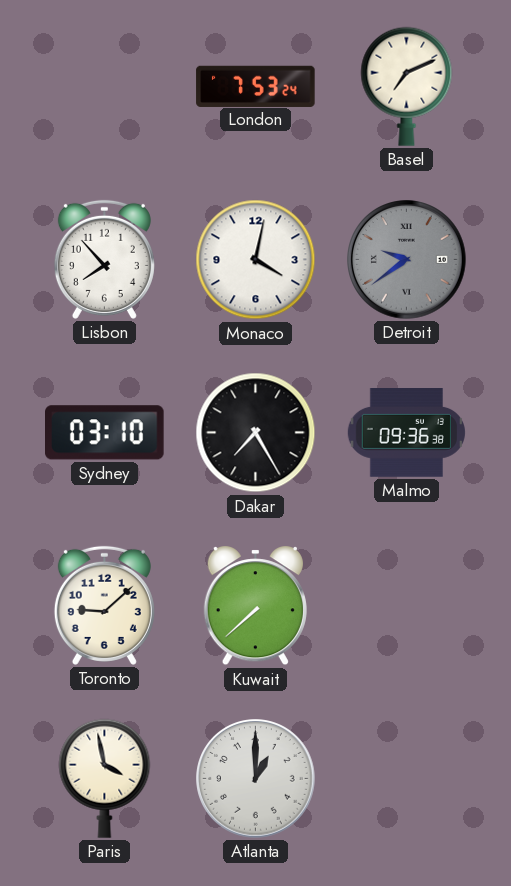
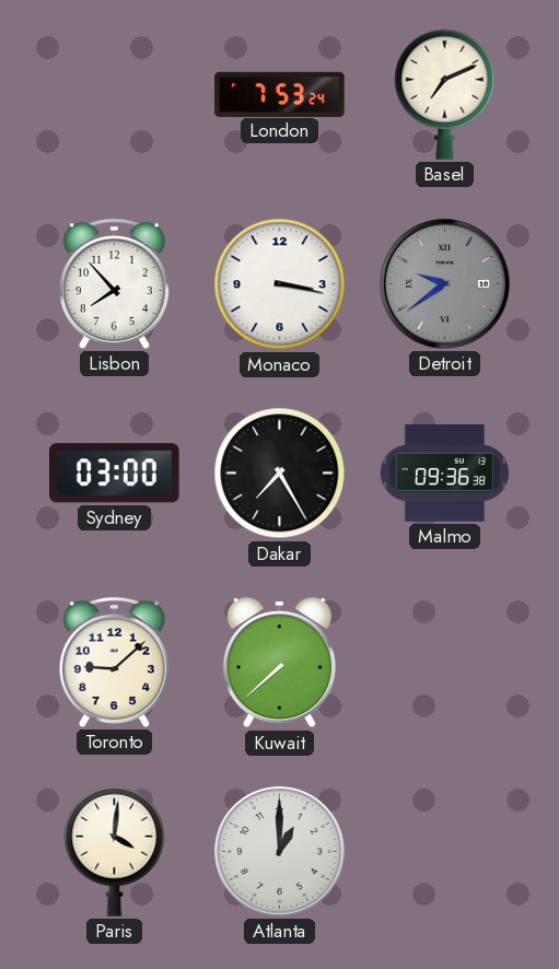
Monaco: 4:02 -> 3:17
Sydney: 03:10 -> 03:00
Paris: 3:58 -> 4:01
